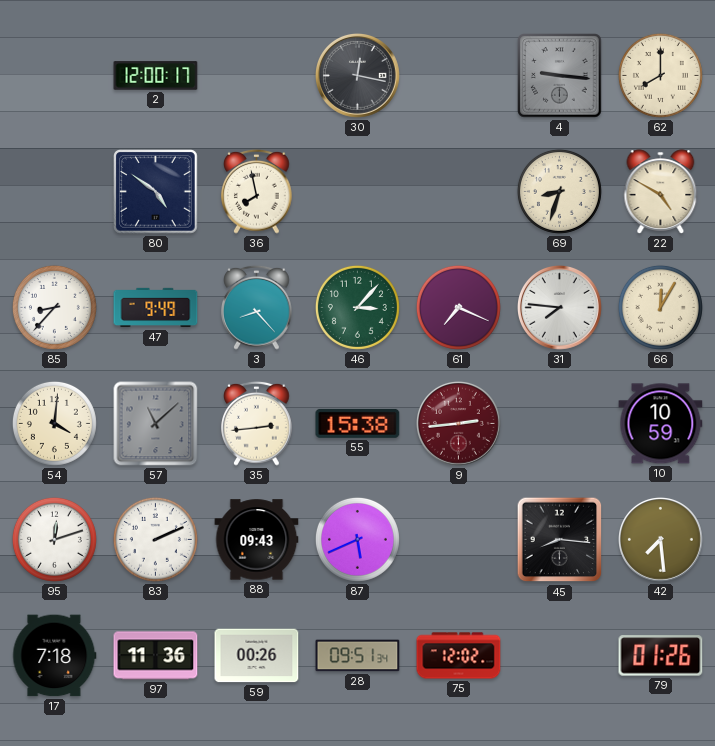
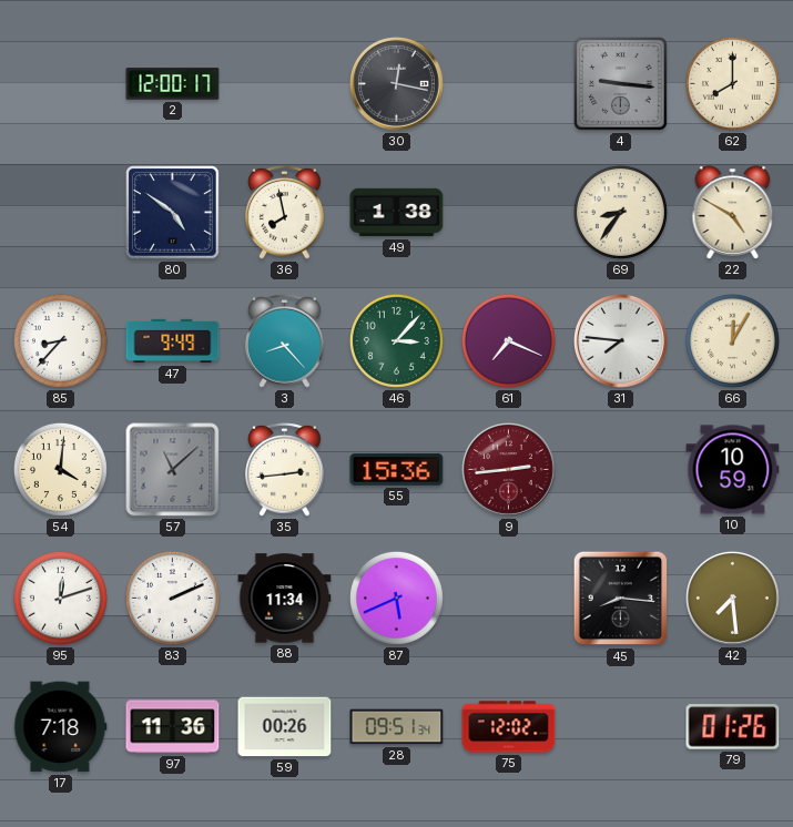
49: none -> 1:38
69: 8:33 -> 8:36
55: 15:38 -> 15:36
88: 09:43 -> 11:34
